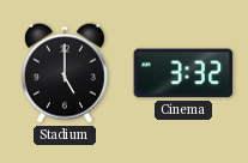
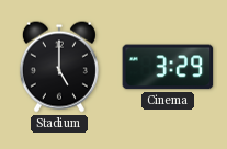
Cinema: 3:32 -> 3:29
